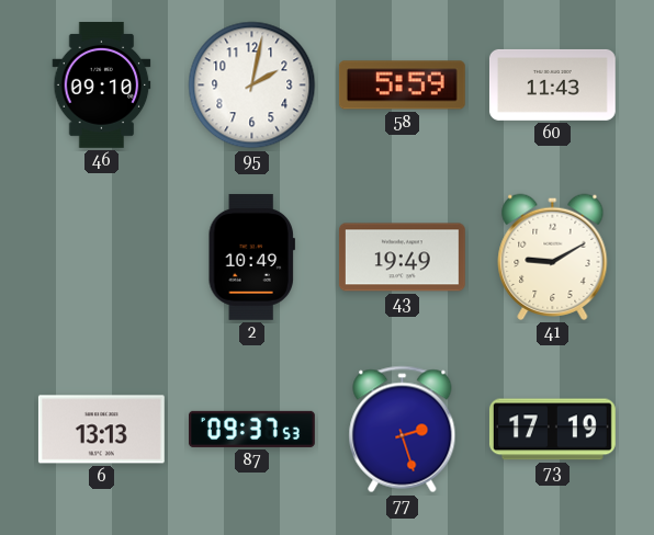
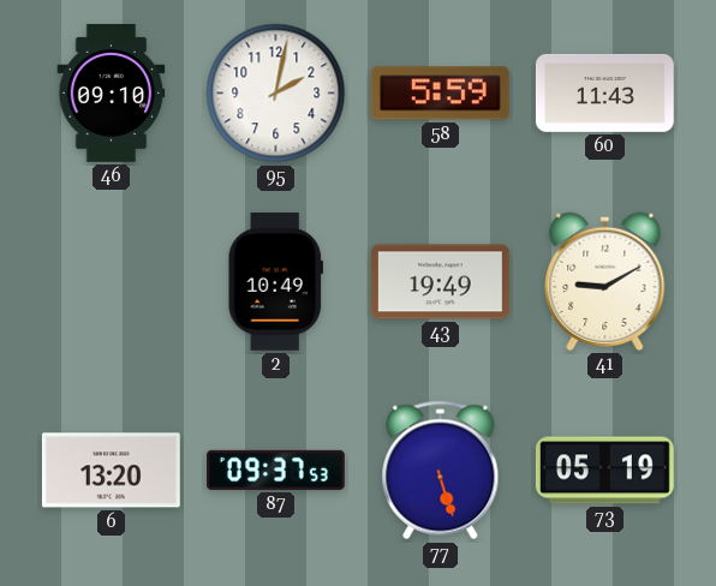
6: 13:13 -> 13:20
77: 2:27 -> 5:27
73: 17:19 -> 05:19
